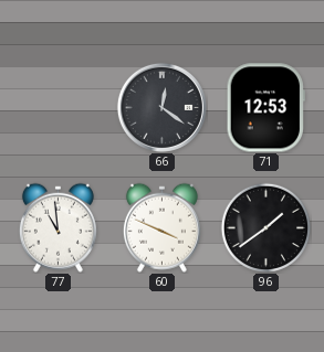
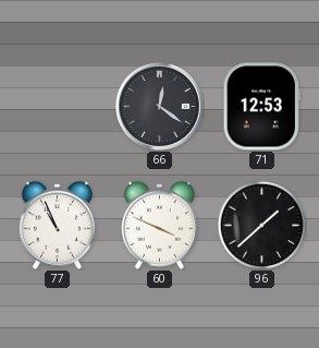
77: 10:59 -> 10:56
96: 1:39 -> 1:38
